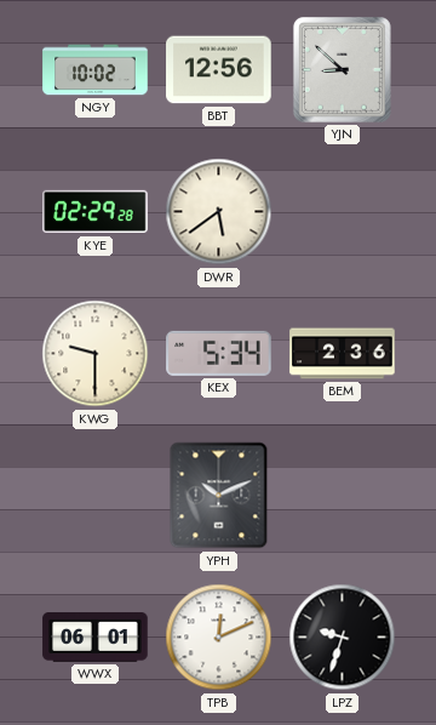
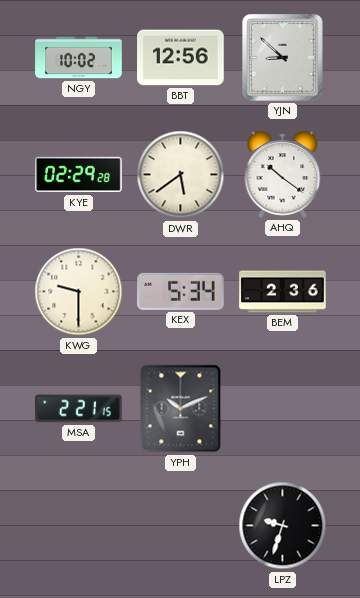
AHQ: none -> 10:21
MSA: none -> 2:21
WWX: 06:01 -> none
TPB: 12:11 -> none
